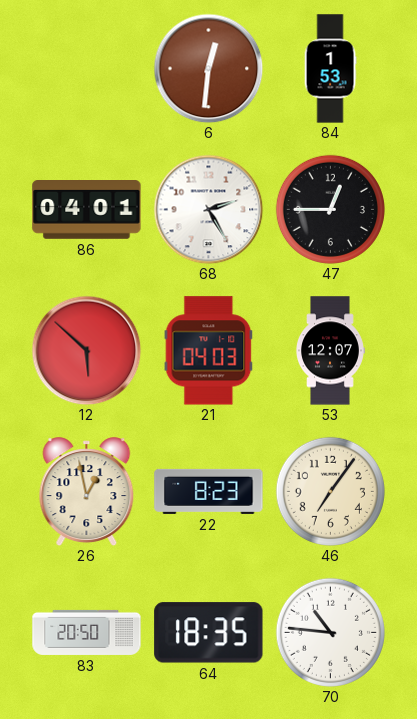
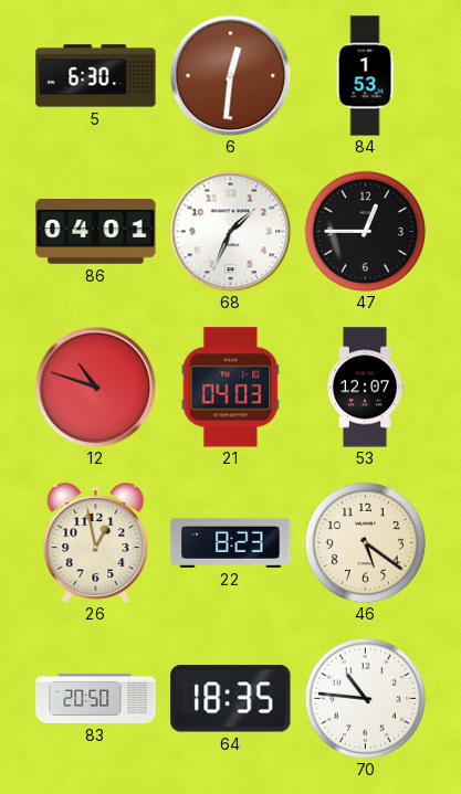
5: none -> 6:30
68: 2:25 -> 1:34
12: 5:52 -> 10:48
46: 7:06 -> 5:21
